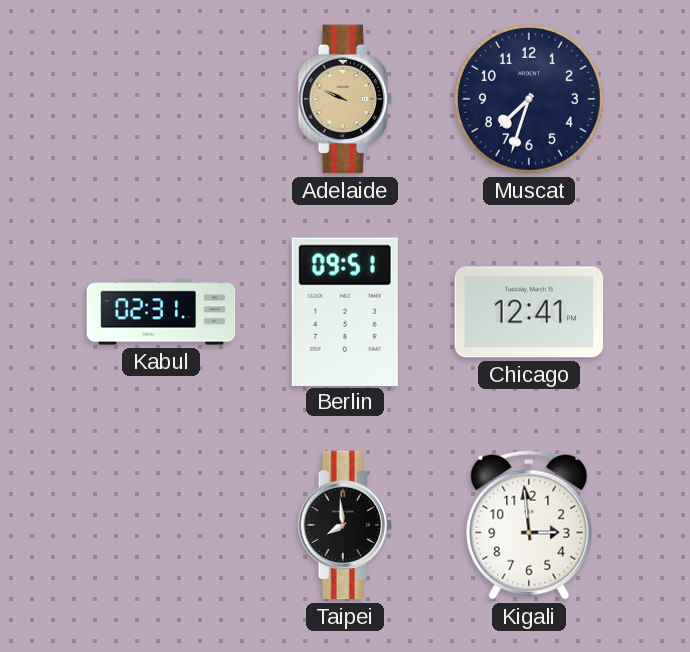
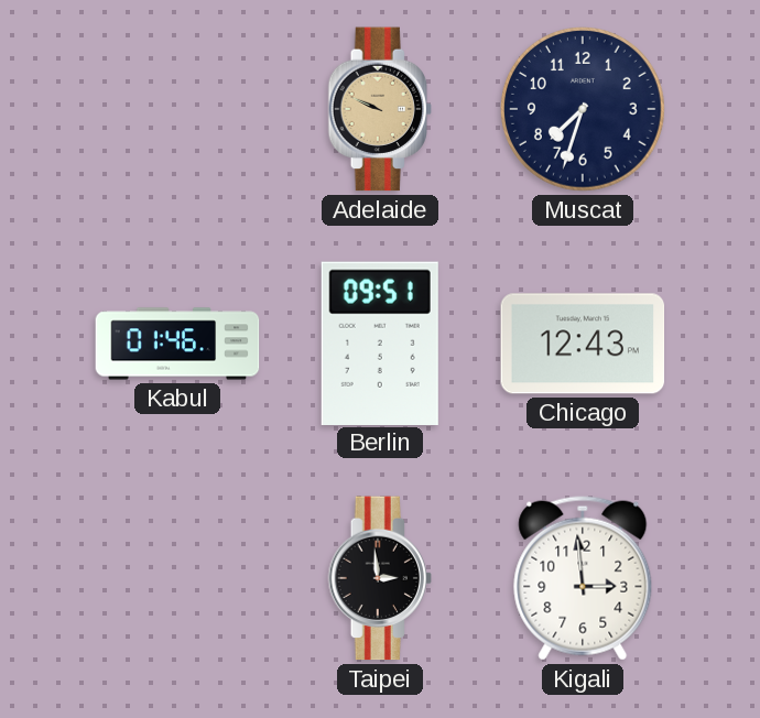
Kabul: 02:31 -> 01:46
Chicago: 12:41 -> 12:43
Taipei: 7:59 -> 2:59
